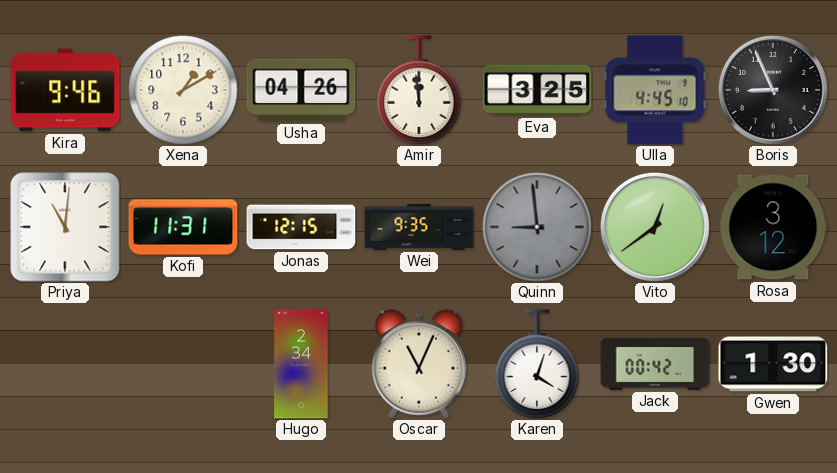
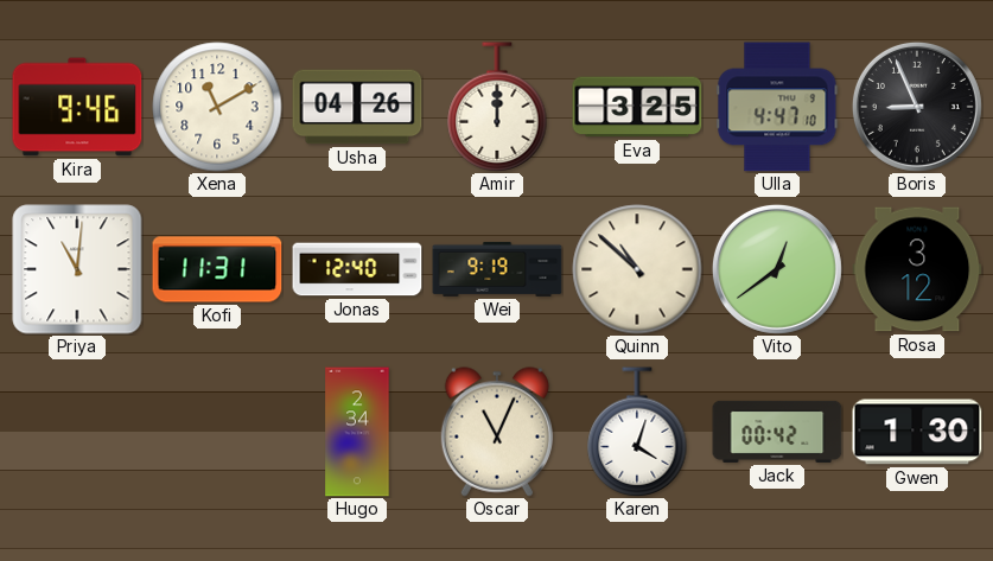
Xena: 1:10 -> 11:10
Amir: 11:59 -> 12:00
Ulla: 4:45 -> 4:47
Jonas: 12:15 -> 12:40
Wei: 9:35 -> 9:19
Quinn: 8:59 -> 10:52
Quinn dial: grey -> cream
